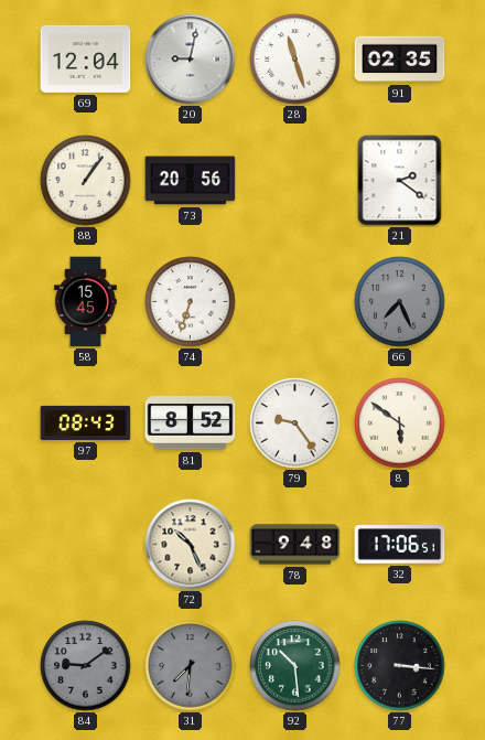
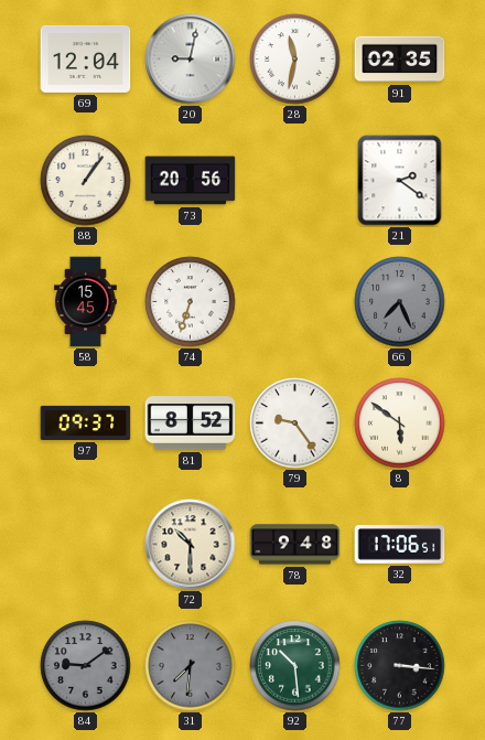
28: 11:27 -> 11:32
97: 08:43 -> 09:37
72: 10:26 -> 10:30
